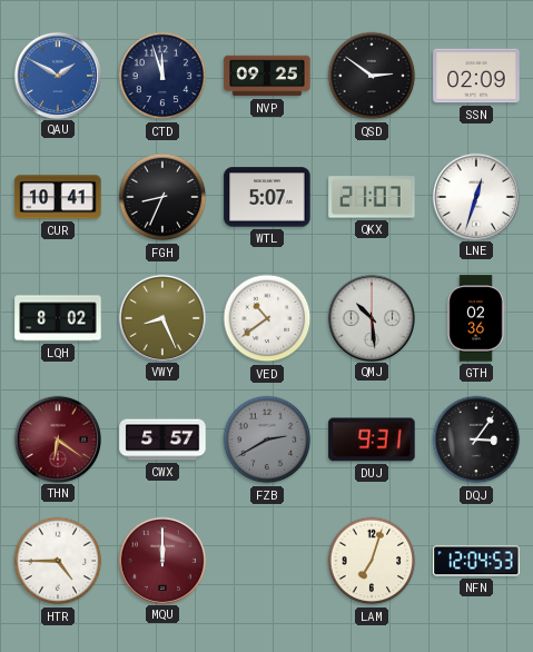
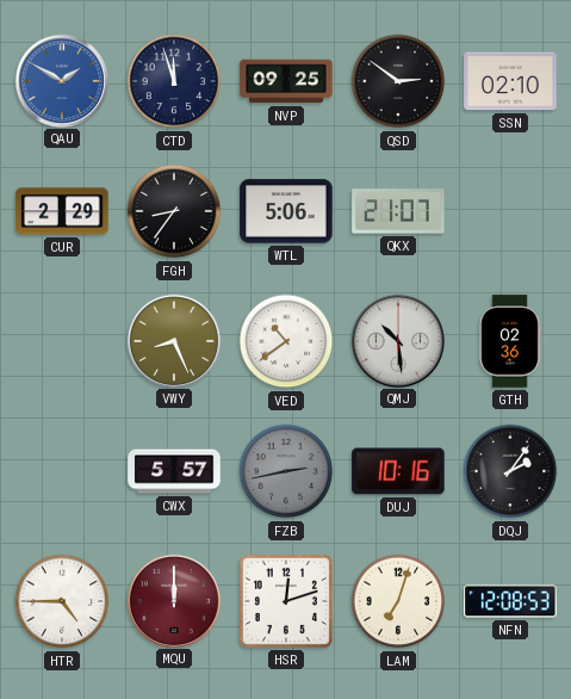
SSN: 02:09 -> 02:10
CUR: 10:41 -> 2:29
FGH: 8:34 -> 8:36
WTL: 5:07 -> 5:06
LNE: 12:33 -> none
LQH: 8:02 -> none
THN: 6:21 -> none
FZB: 2:40 -> 2:43
DUJ: 9:31 -> 10:16
DQJ: 3:06 -> 2:06
HSR: none -> 12:12
NFN: 12:04 -> 12:08
